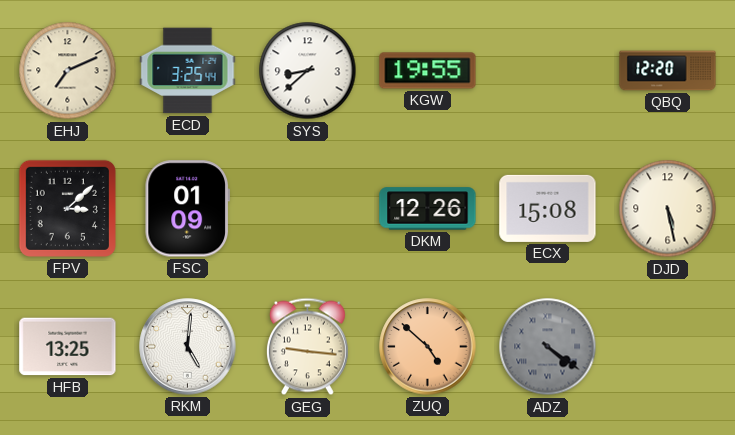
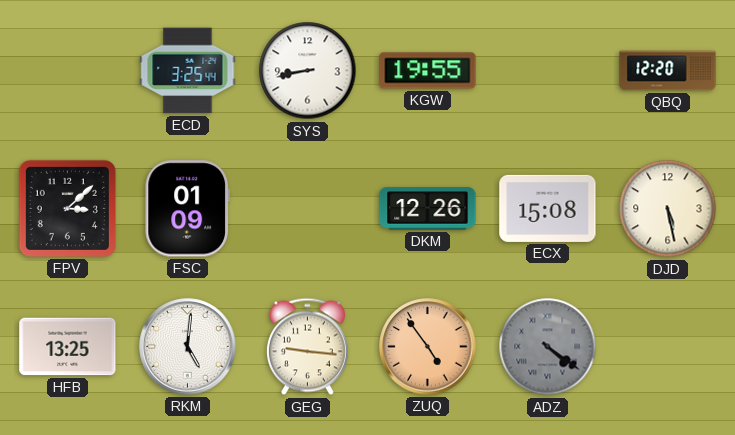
EHJ: 7:11 -> none
SYS: 8:38 -> 8:43
ZUQ: 4:52 -> 4:54
